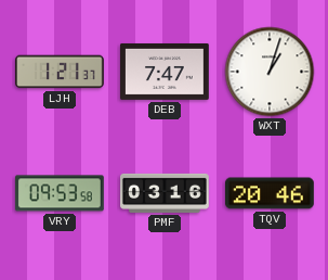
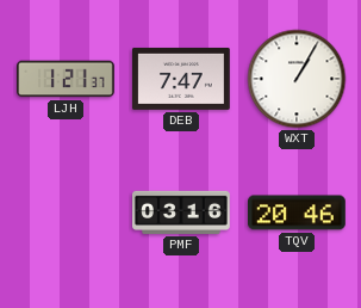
WXT: 1:03 -> 1:05
VRY: 09:53 -> none
